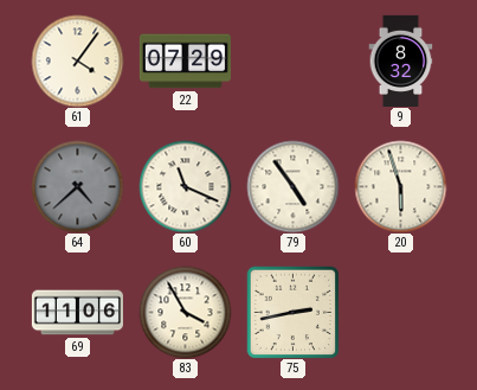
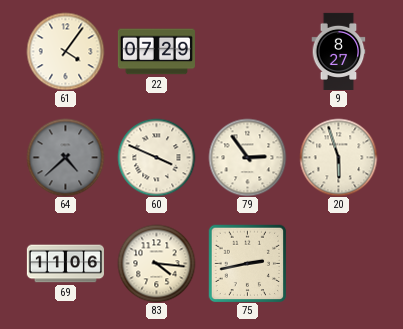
9: 8:32 -> 8:27
60: 11:19 -> 3:49
79: 4:54 -> 2:54
83: 3:55 -> 4:16
